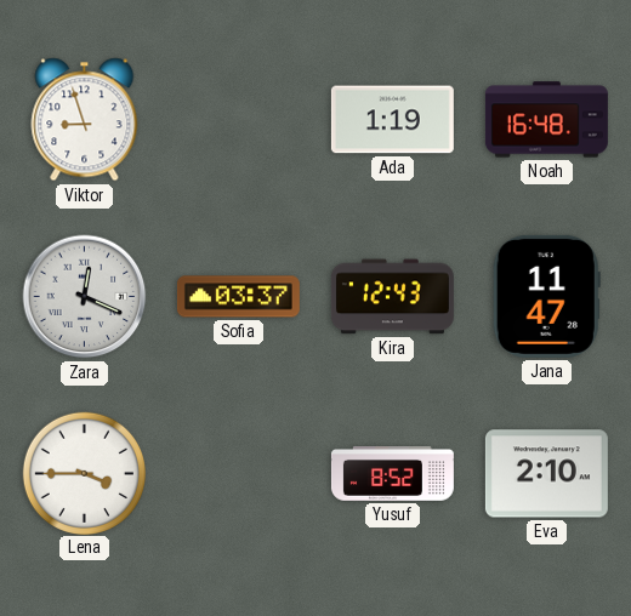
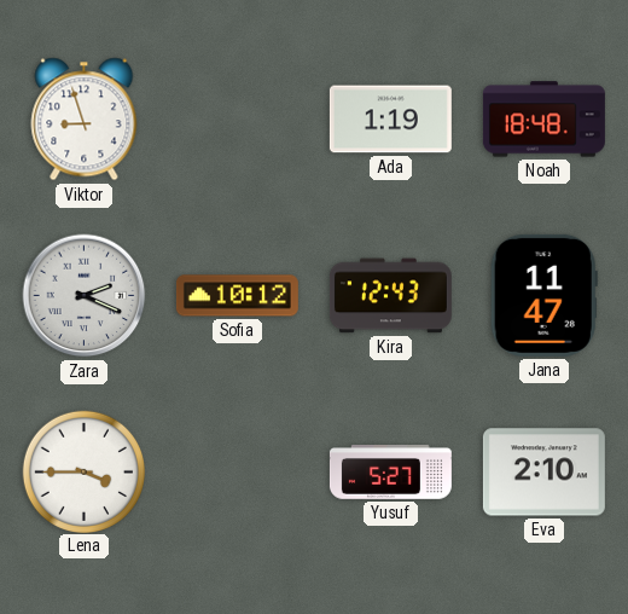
Noah: 16:48 -> 18:48
Zara: 12:19 -> 2:19
Sofia: 03:37 -> 10:12
Yusuf: 8:52 -> 5:27
